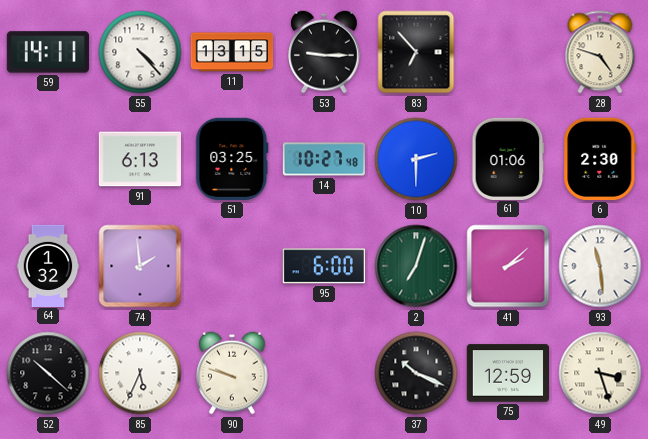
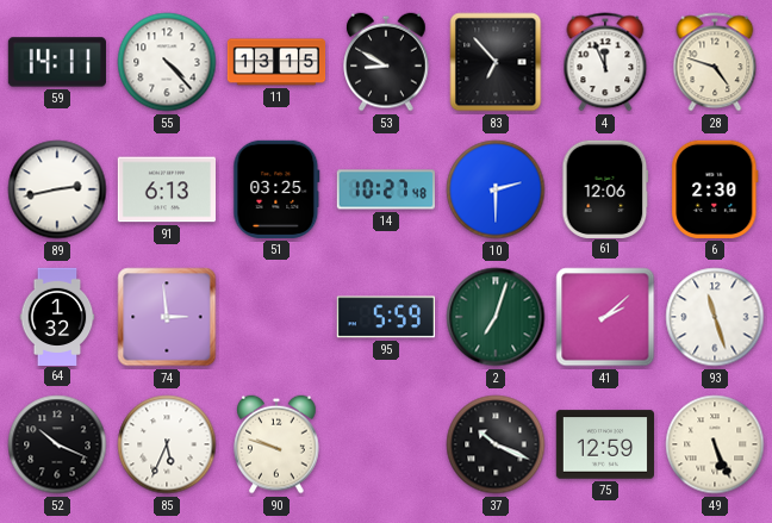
53: 9:15 -> 8:50
4: none -> 11:56
89: none -> 2:43
61: 01:06 -> 12:06
74: 1:59 -> 2:59
95: 6:00 -> 5:59
93: 11:29 -> 11:27
52: 10:22 -> 10:19
49: 3:27 -> 5:26
